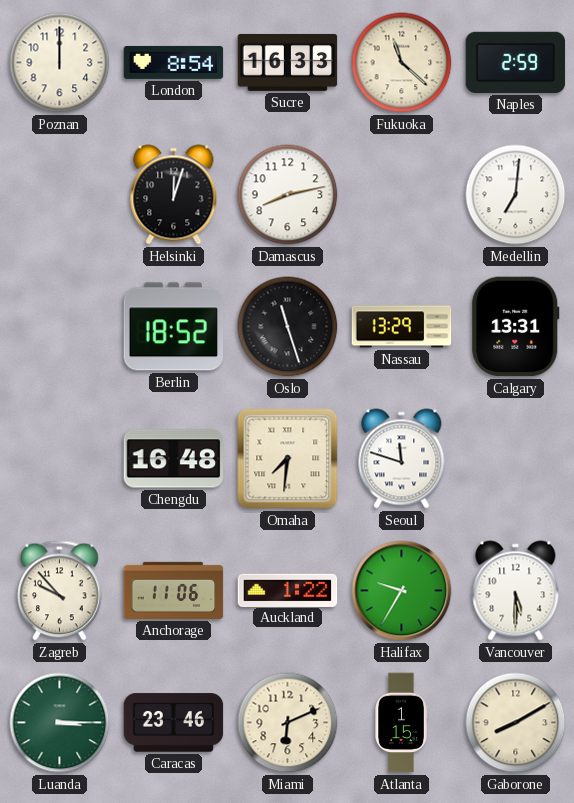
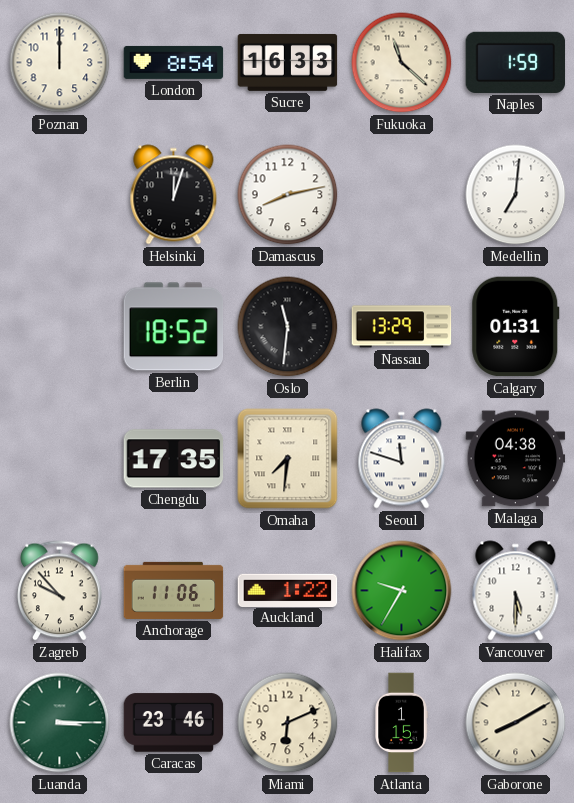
Naples: 2:59 -> 1:59
Oslo: 11:27 -> 11:31
Calgary: 13:31 -> 01:31
Chengdu: 16:48 -> 17:35
Malaga: none -> 04:38
